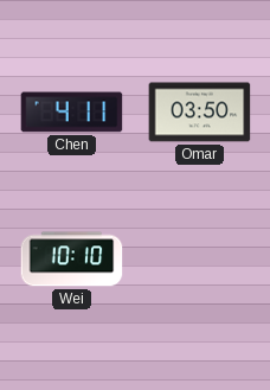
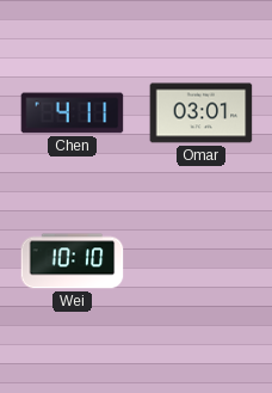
Omar: 03:50 -> 03:01
